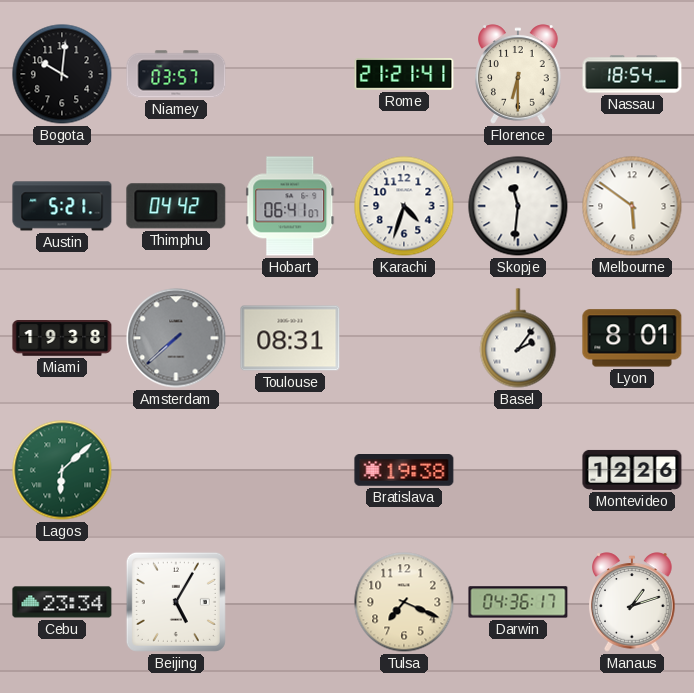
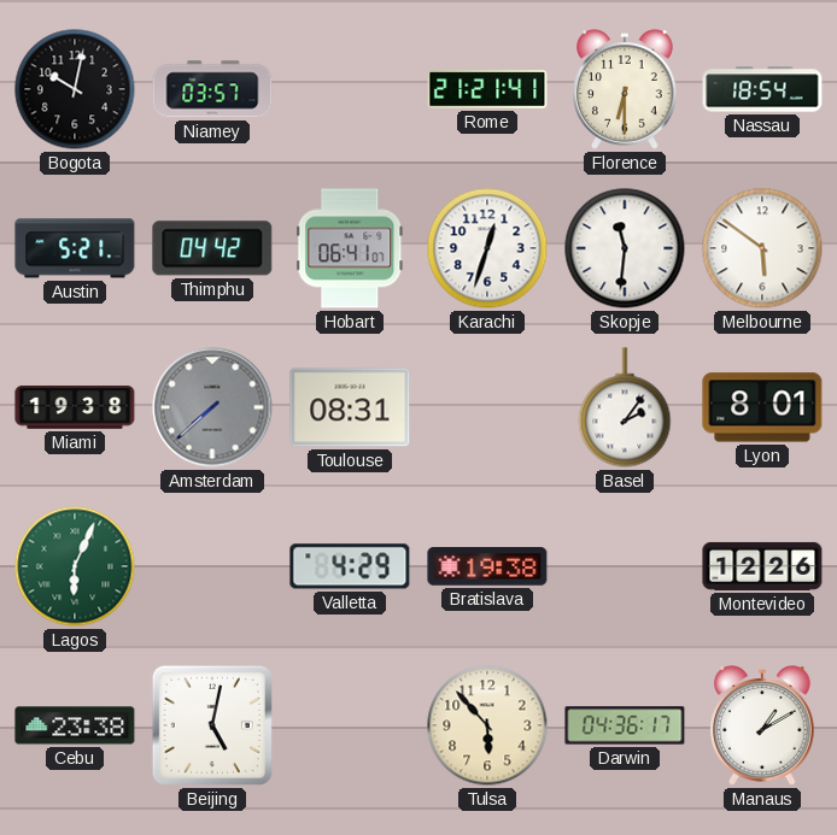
Bogota: 10:01 -> 10:02
Karachi: 4:33 -> 12:33
Lagos: 6:08 -> 6:04
Valletta: none -> 4:29
Cebu: 23:34 -> 23:38
Beijing: 5:05 -> 5:02
Tulsa: 7:19 -> 5:53
Manaus: 1:12 -> 1:10
